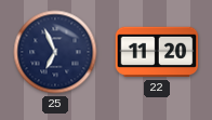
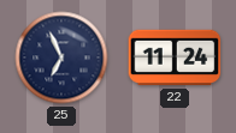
22: 11:20 -> 11:24
